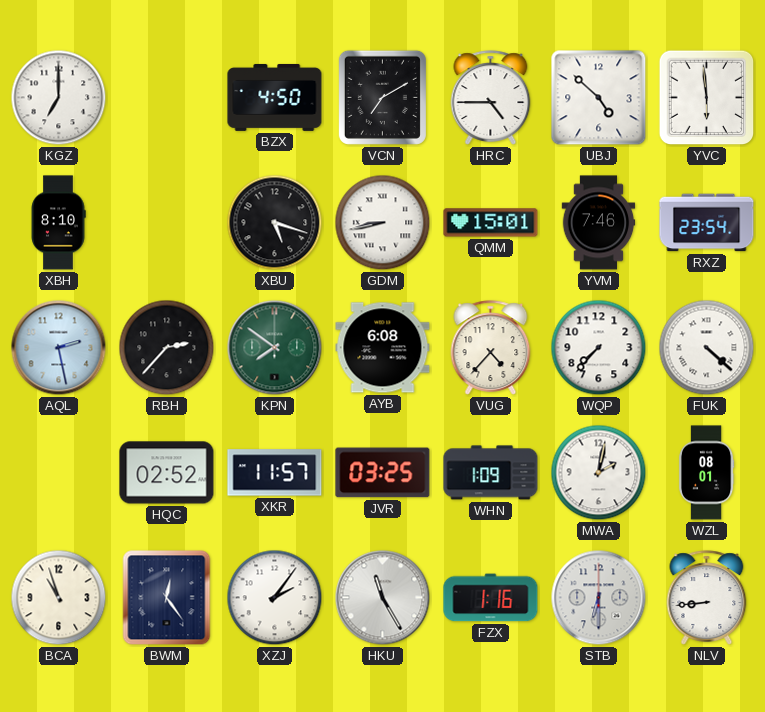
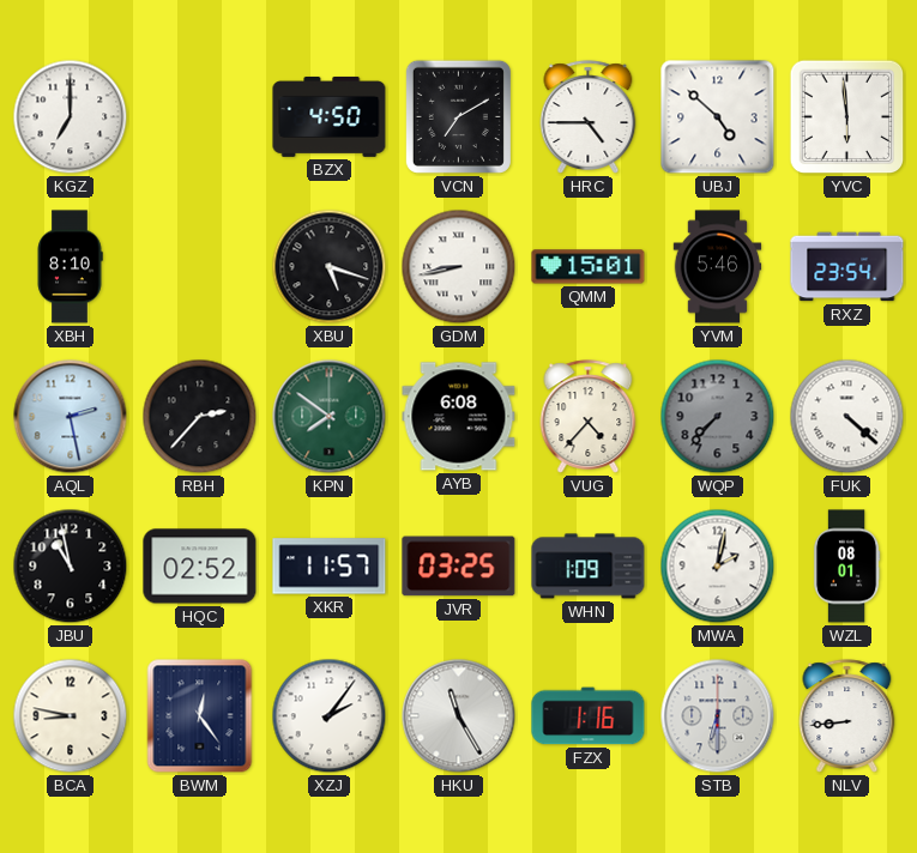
YVM: 7:46 -> 5:46
WQP dial: white -> grey
JBU: none -> 10:58
BCA: 10:57 -> 8:47
